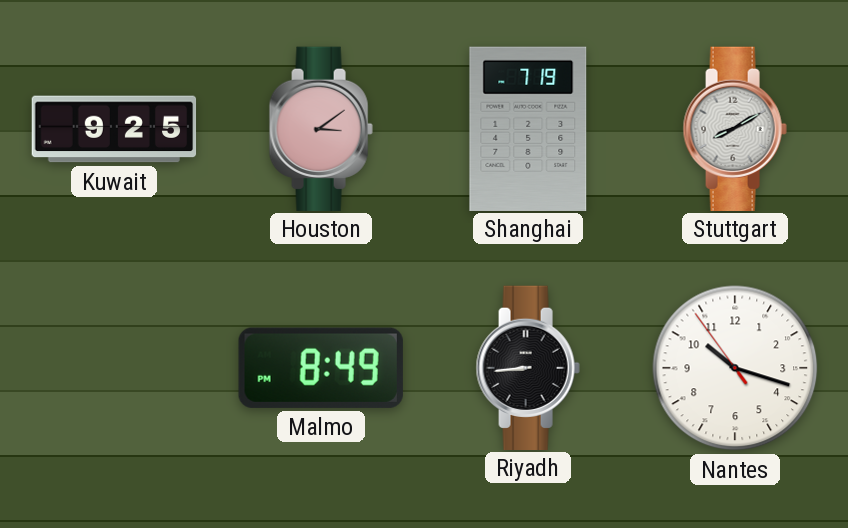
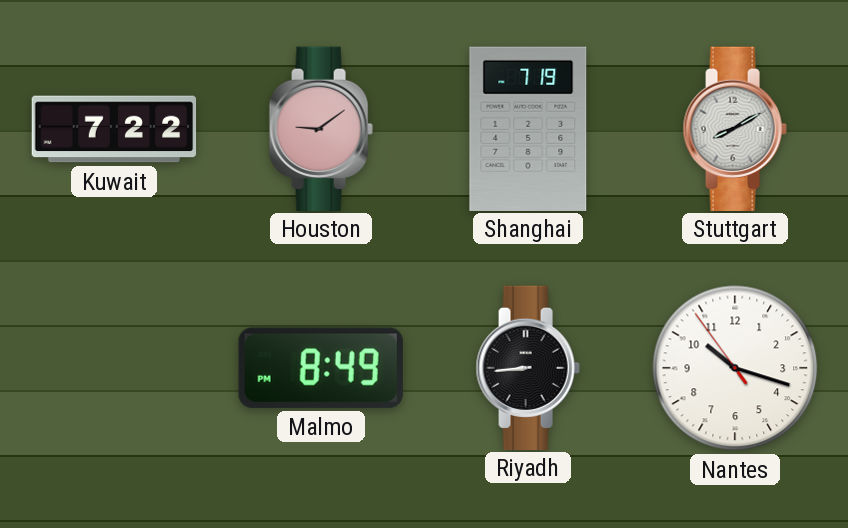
Kuwait: 9:25 -> 7:22
Houston: 3:09 -> 9:09
